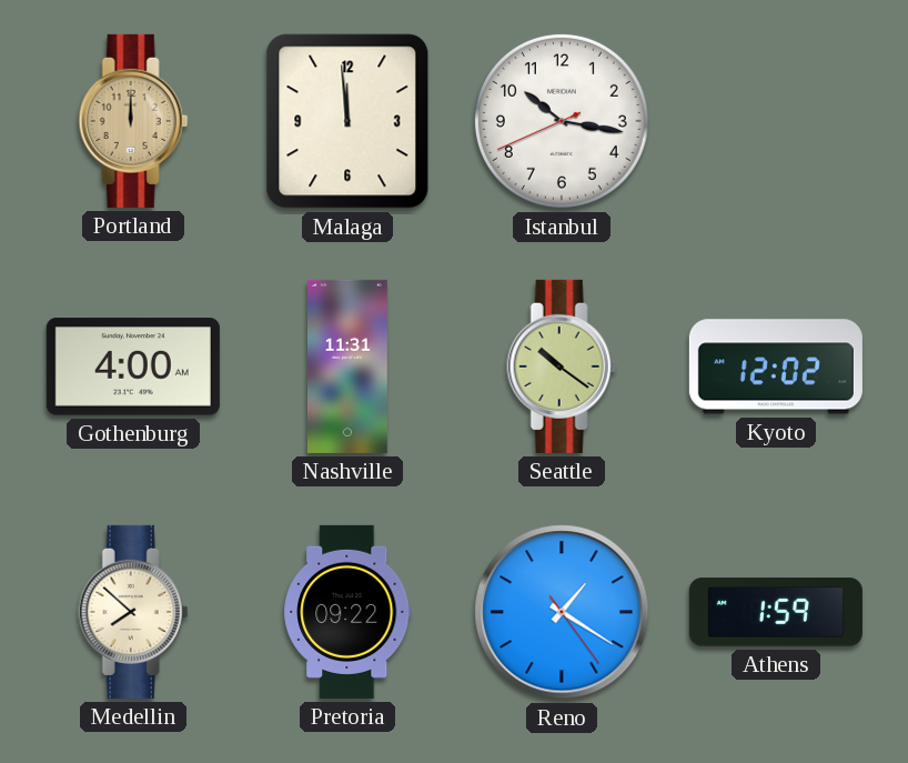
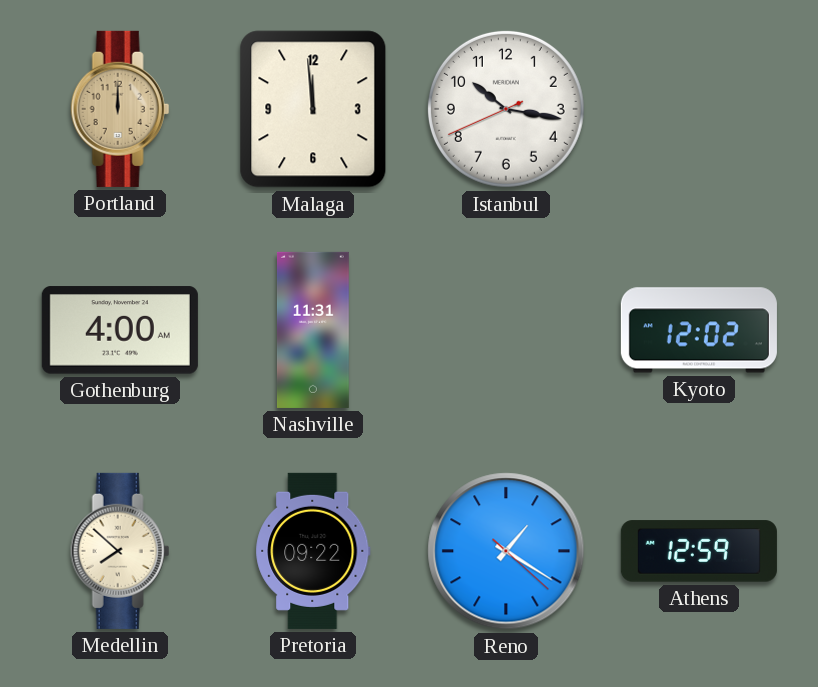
Seattle: 10:21 -> none
Reno: 1:20:24 -> 1:20:22
Athens: 1:59 -> 12:59
